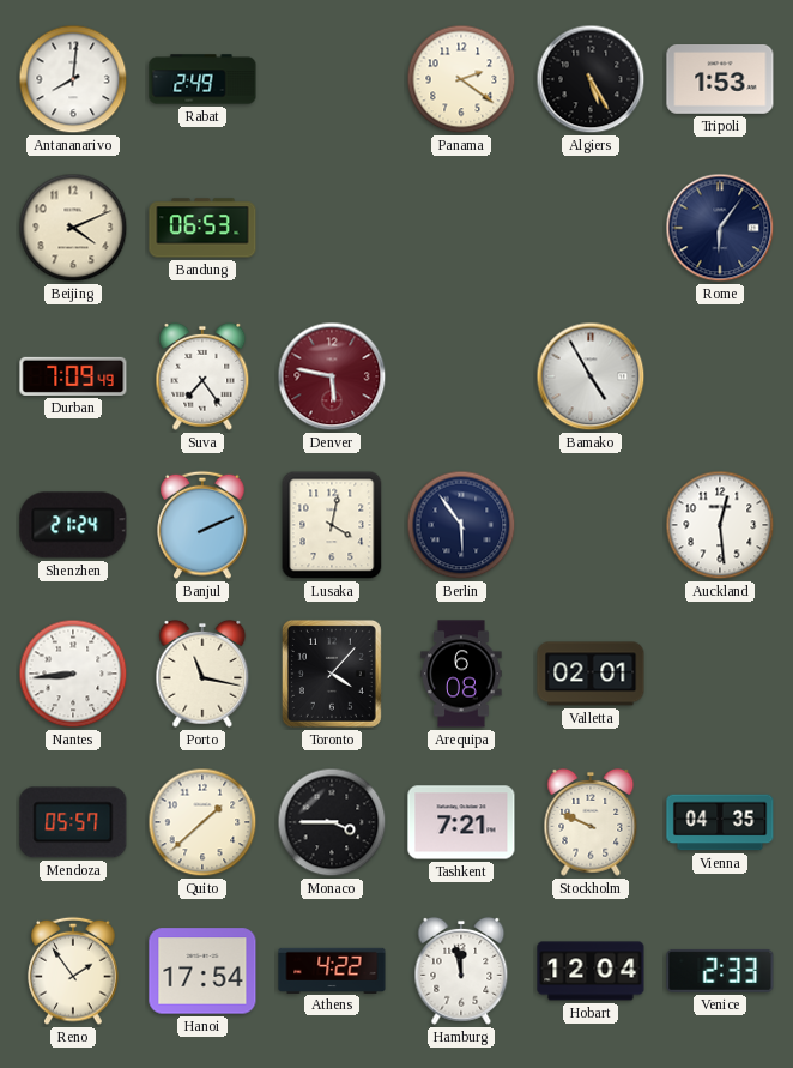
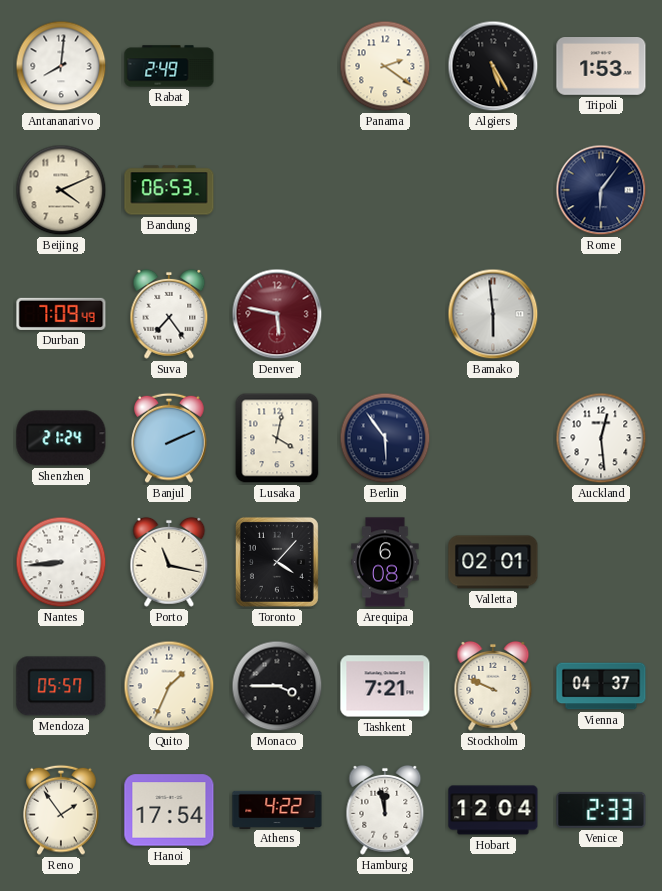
Bamako: 4:55 -> 5:59
Quito: 1:38 -> 1:34
Vienna: 04:35 -> 04:37
